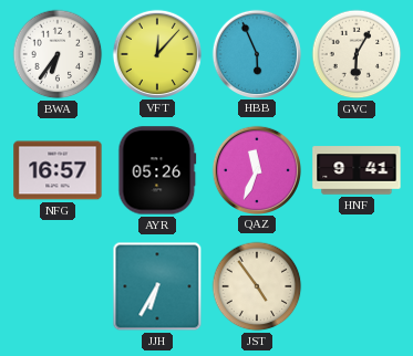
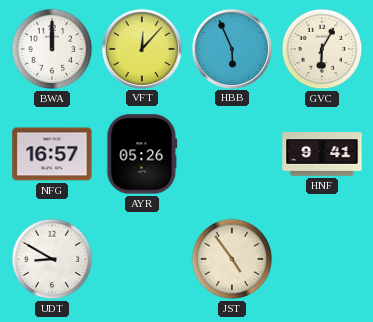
BWA: 6:36 -> 12:00
QAZ: 11:34 -> none
UDT: none -> 8:50
JJH: 6:35 -> none
